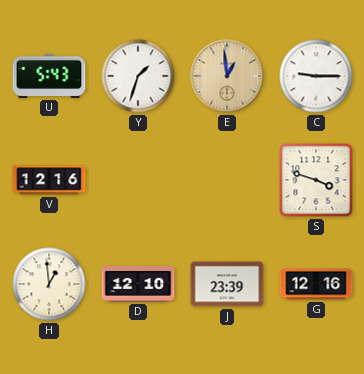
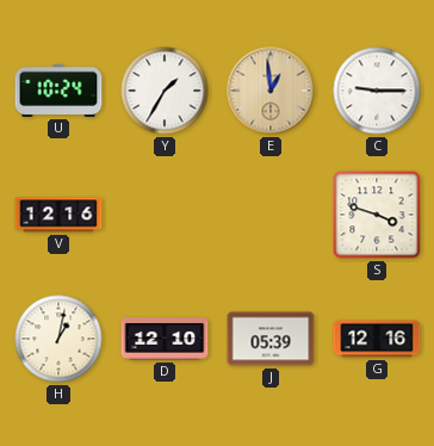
U: 5:43 -> 10:24
Y: 1:33 -> 1:35
H: 12:59 -> 1:02
J: 23:39 -> 05:39
